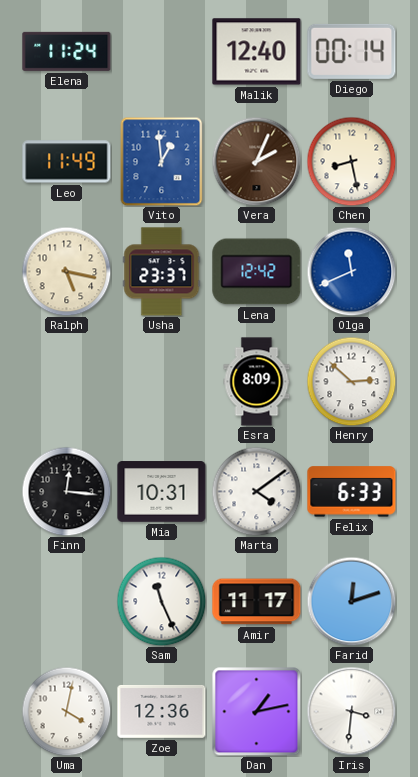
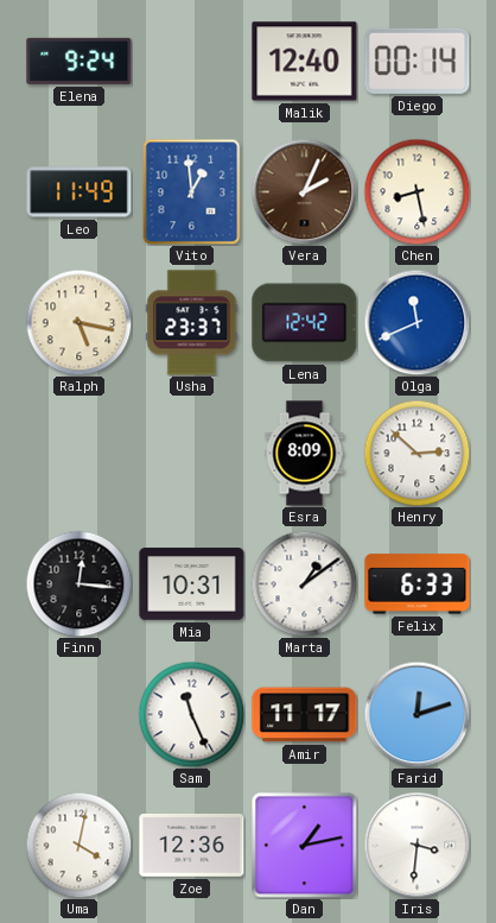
Elena: 11:24 -> 9:24
Marta: 4:09 -> 1:09
